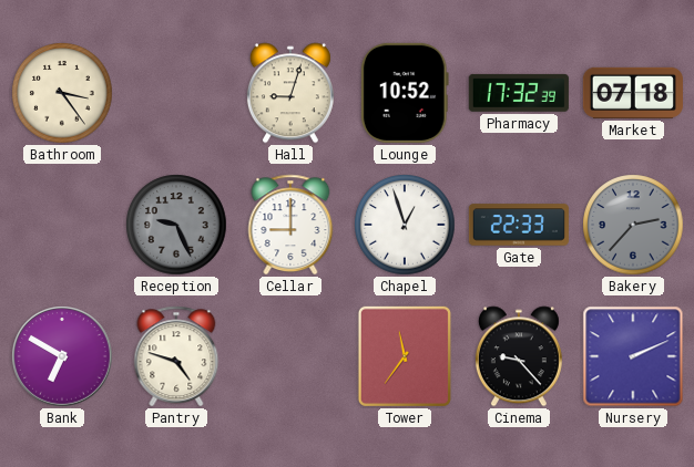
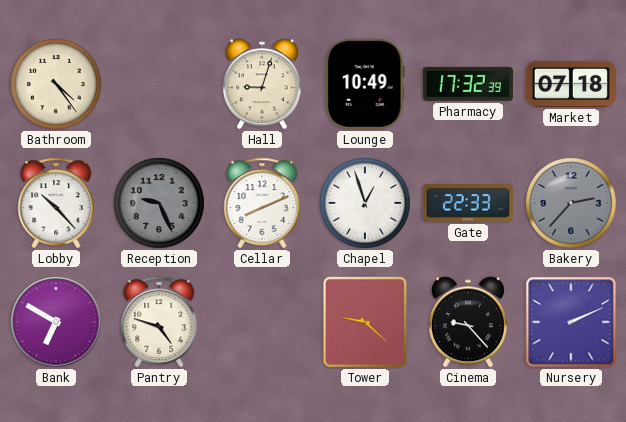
Bathroom: 3:24 -> 4:24
Lounge: 10:52 -> 10:49
Lobby: none -> 10:23
Cellar: 9:00 -> 8:11
Tower: 11:36 -> 9:22
